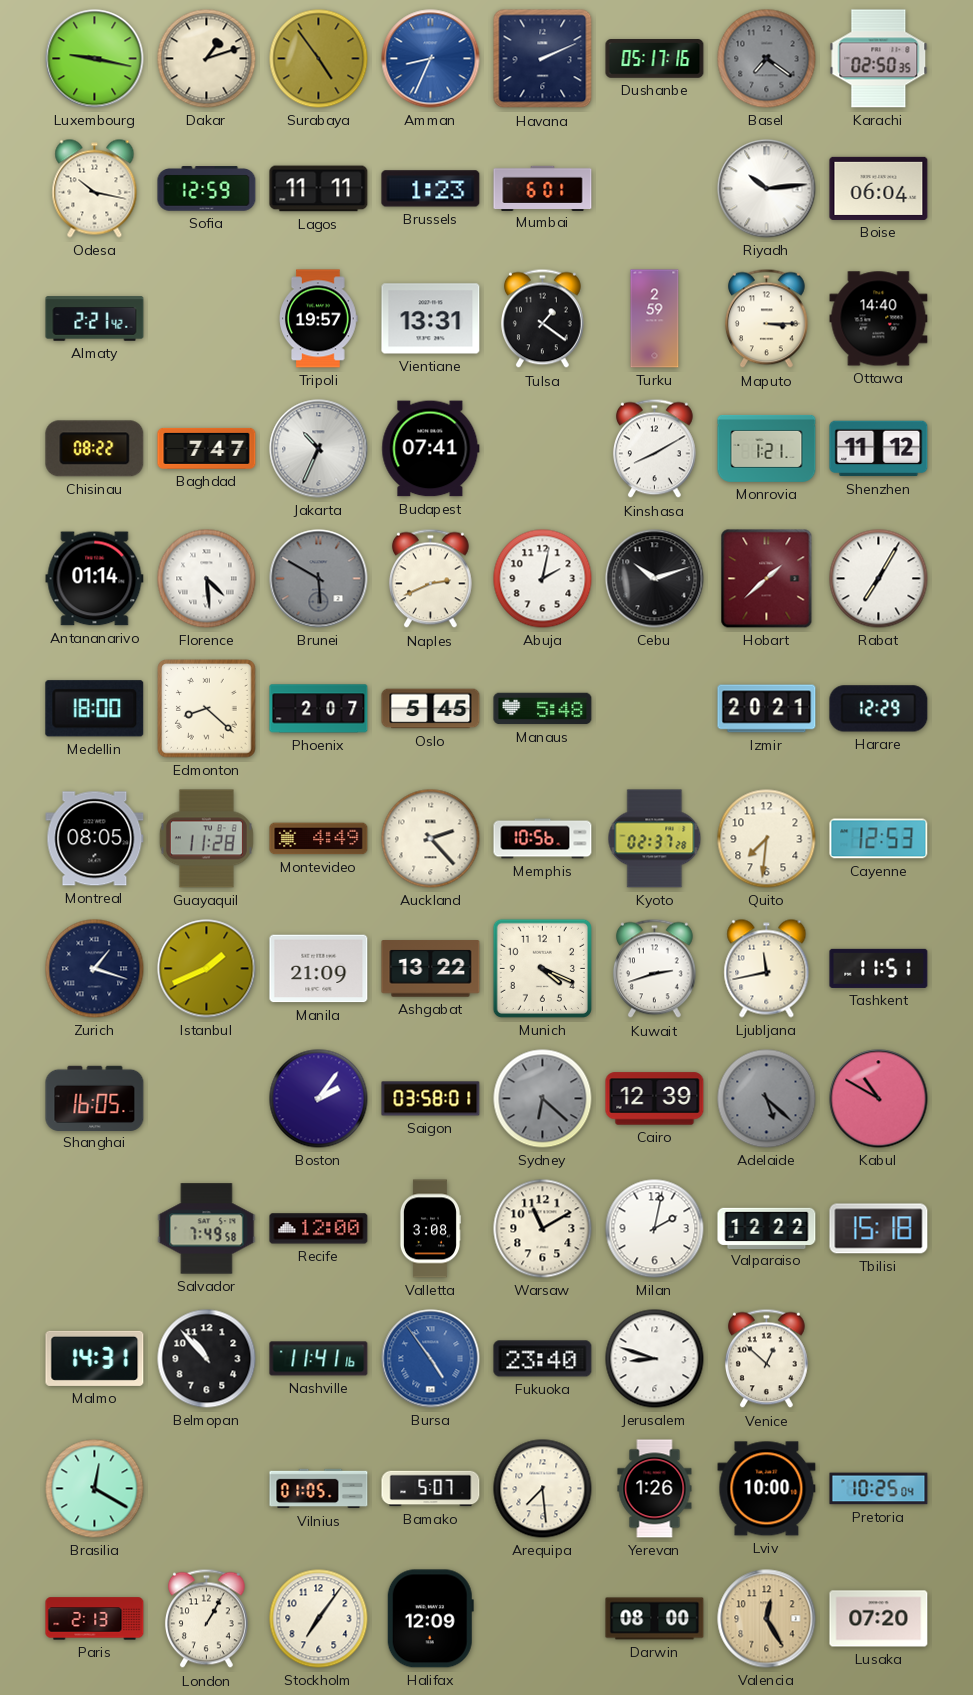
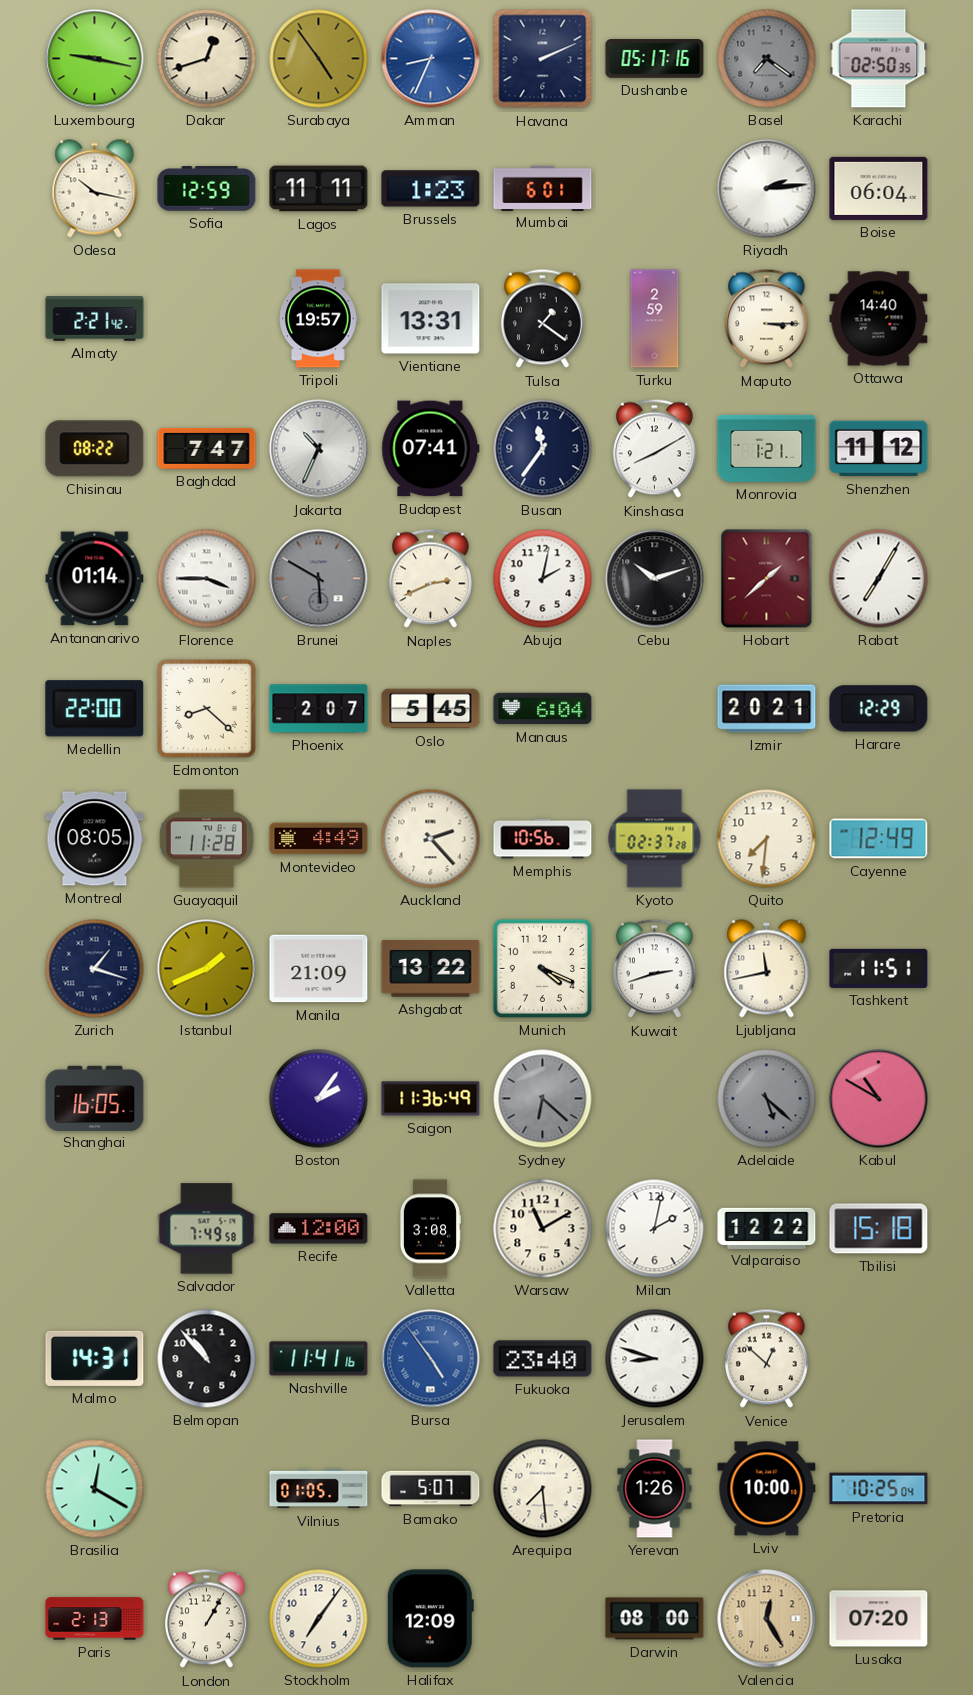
Dakar: 1:12 -> 12:42
Riyadh: 10:14 -> 2:14
Busan: none -> 11:36
Florence: 4:29 -> 3:45
Medellin: 18:00 -> 22:00
Manaus: 5:48 -> 6:04
Cayenne: 12:53 -> 12:49
Saigon: 03:58 -> 11:36
Cairo: 12:39 -> none
